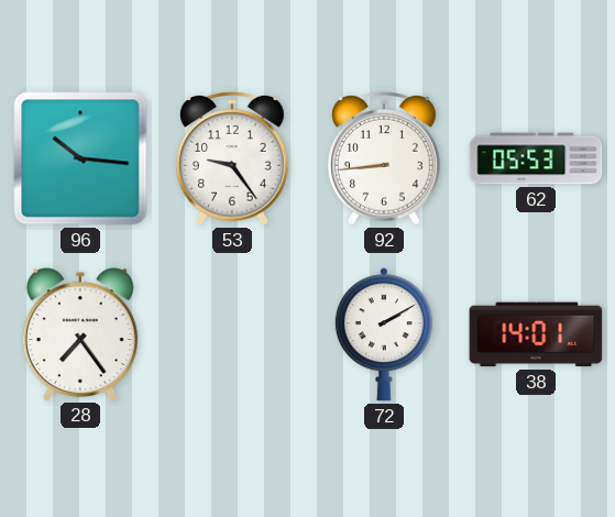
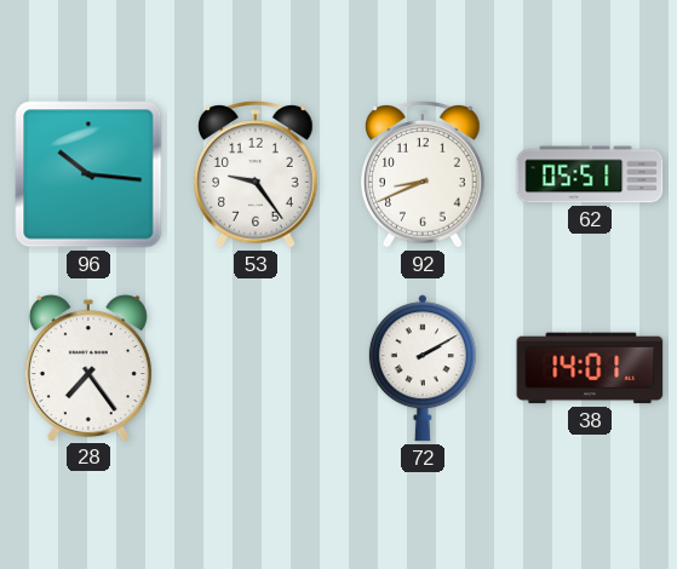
92: 8:44 -> 8:41
62: 05:53 -> 05:51
